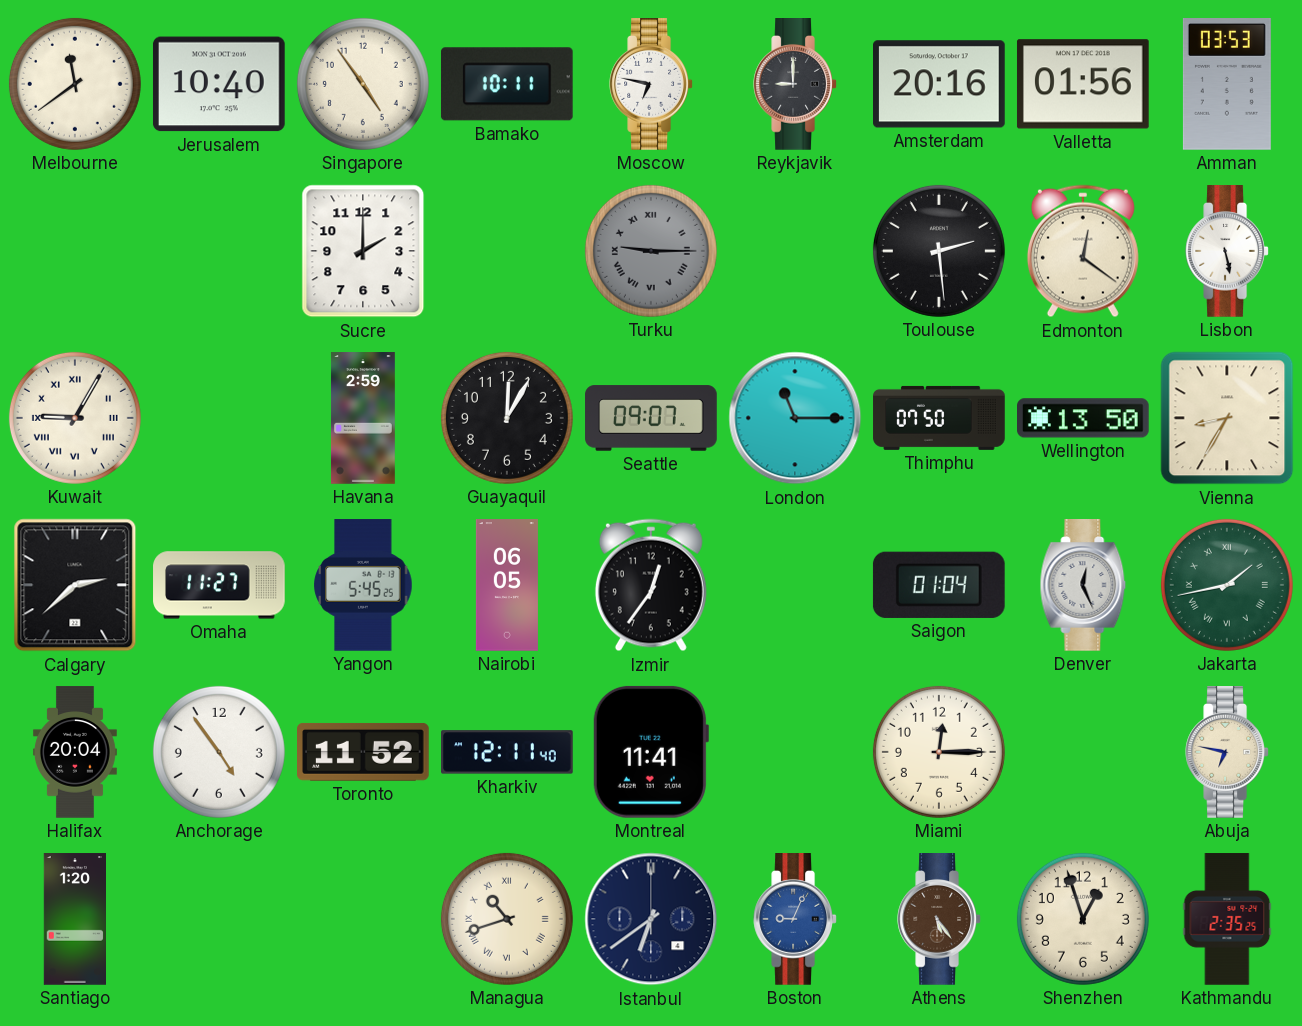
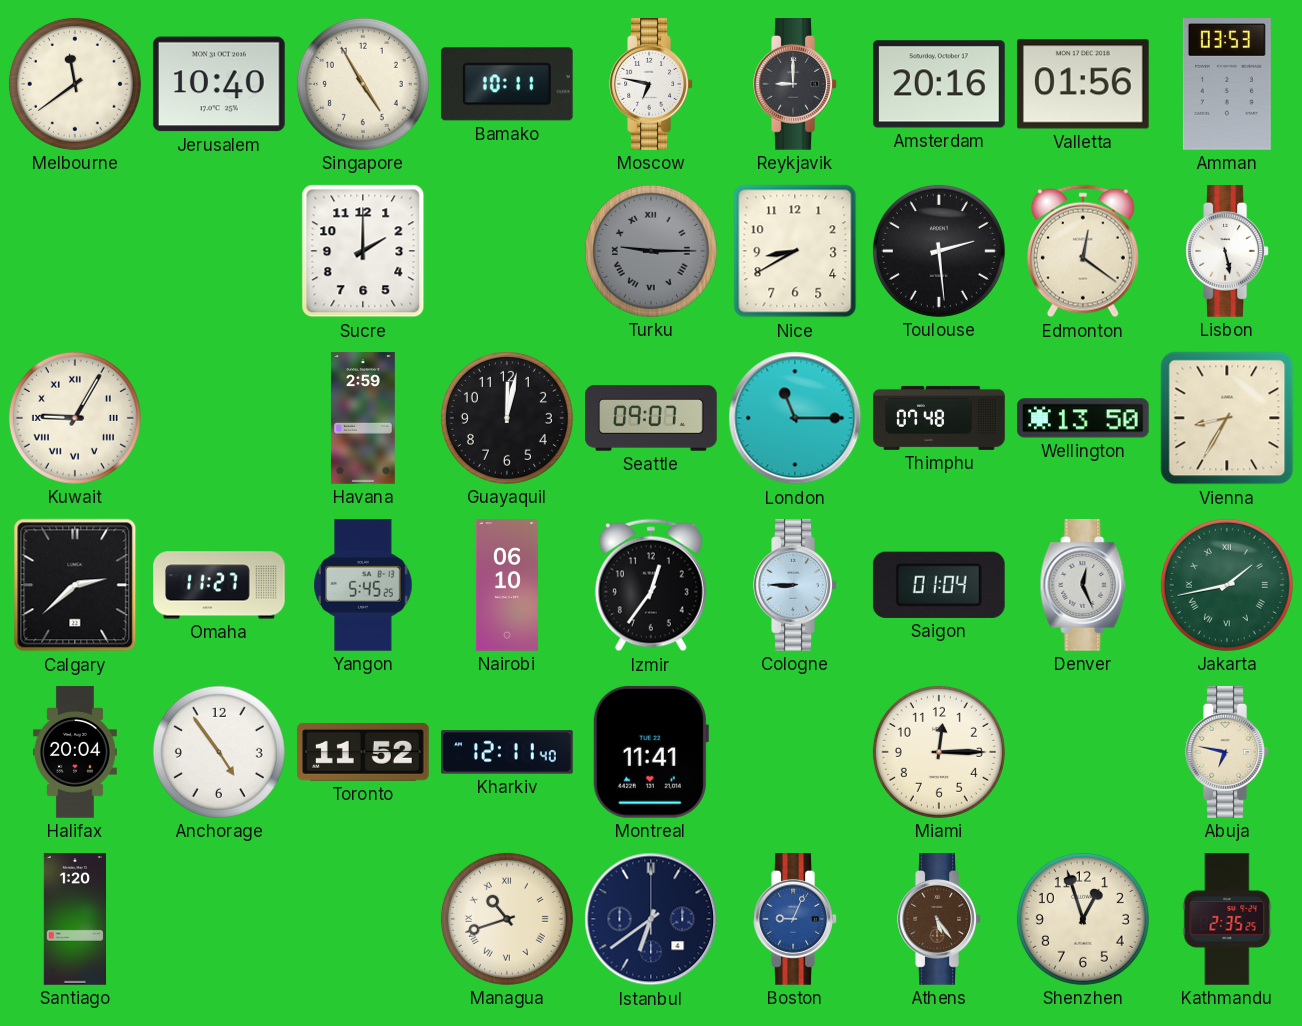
Singapore: 4:54 -> 4:55
Nice: none -> 8:40
Guayaquil: 12:05 -> 12:02
Thimphu: 07:50 -> 07:48
Nairobi: 06:05 -> 06:10
Cologne: none -> 8:45
